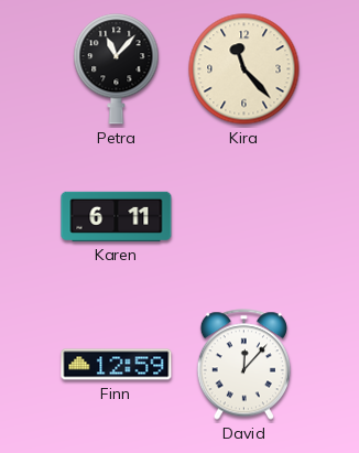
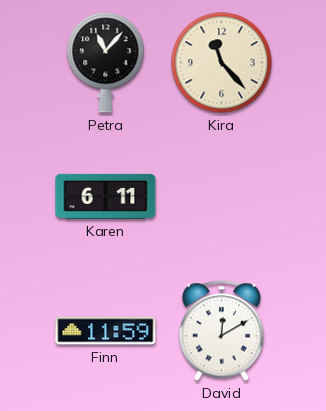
Finn: 12:59 -> 11:59
David: 12:07 -> 12:10
